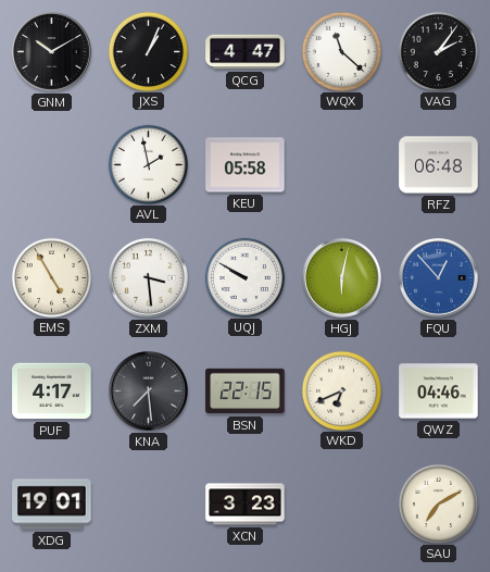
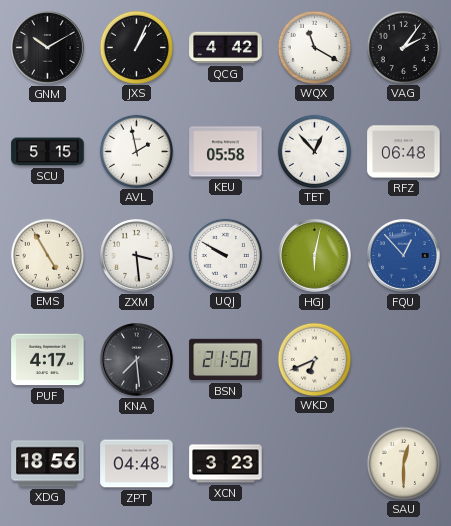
QCG: 4:47 -> 4:42
WQX: 11:22 -> 11:20
SCU: none -> 5:15
TET: none -> 12:53
BSN: 22:15 -> 21:50
QWZ: 04:46 -> none
XDG: 19:01 -> 18:56
ZPT: none -> 04:48
SAU: 7:10 -> 12:30
